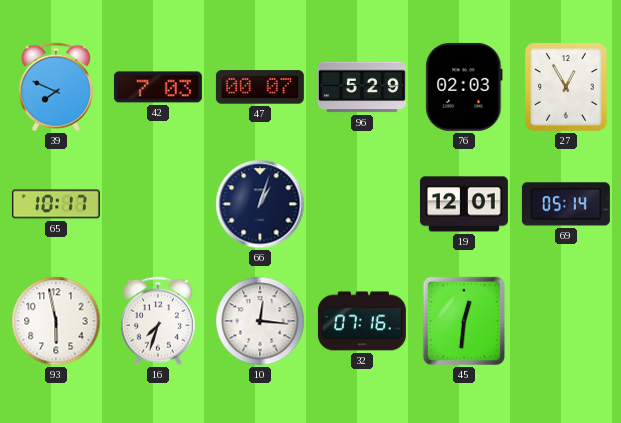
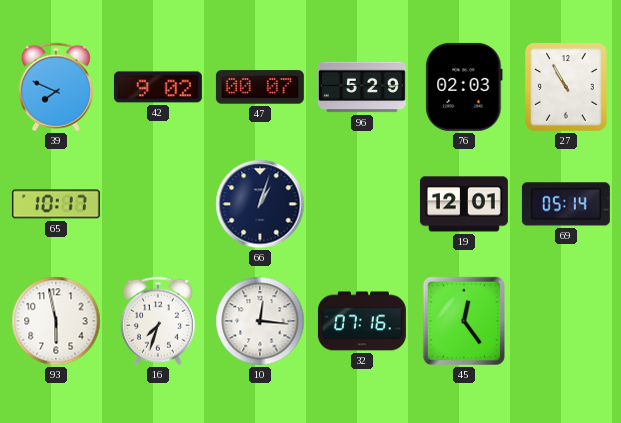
42: 7:03 -> 9:02
27: 12:55 -> 10:55
45: 12:31 -> 12:24
